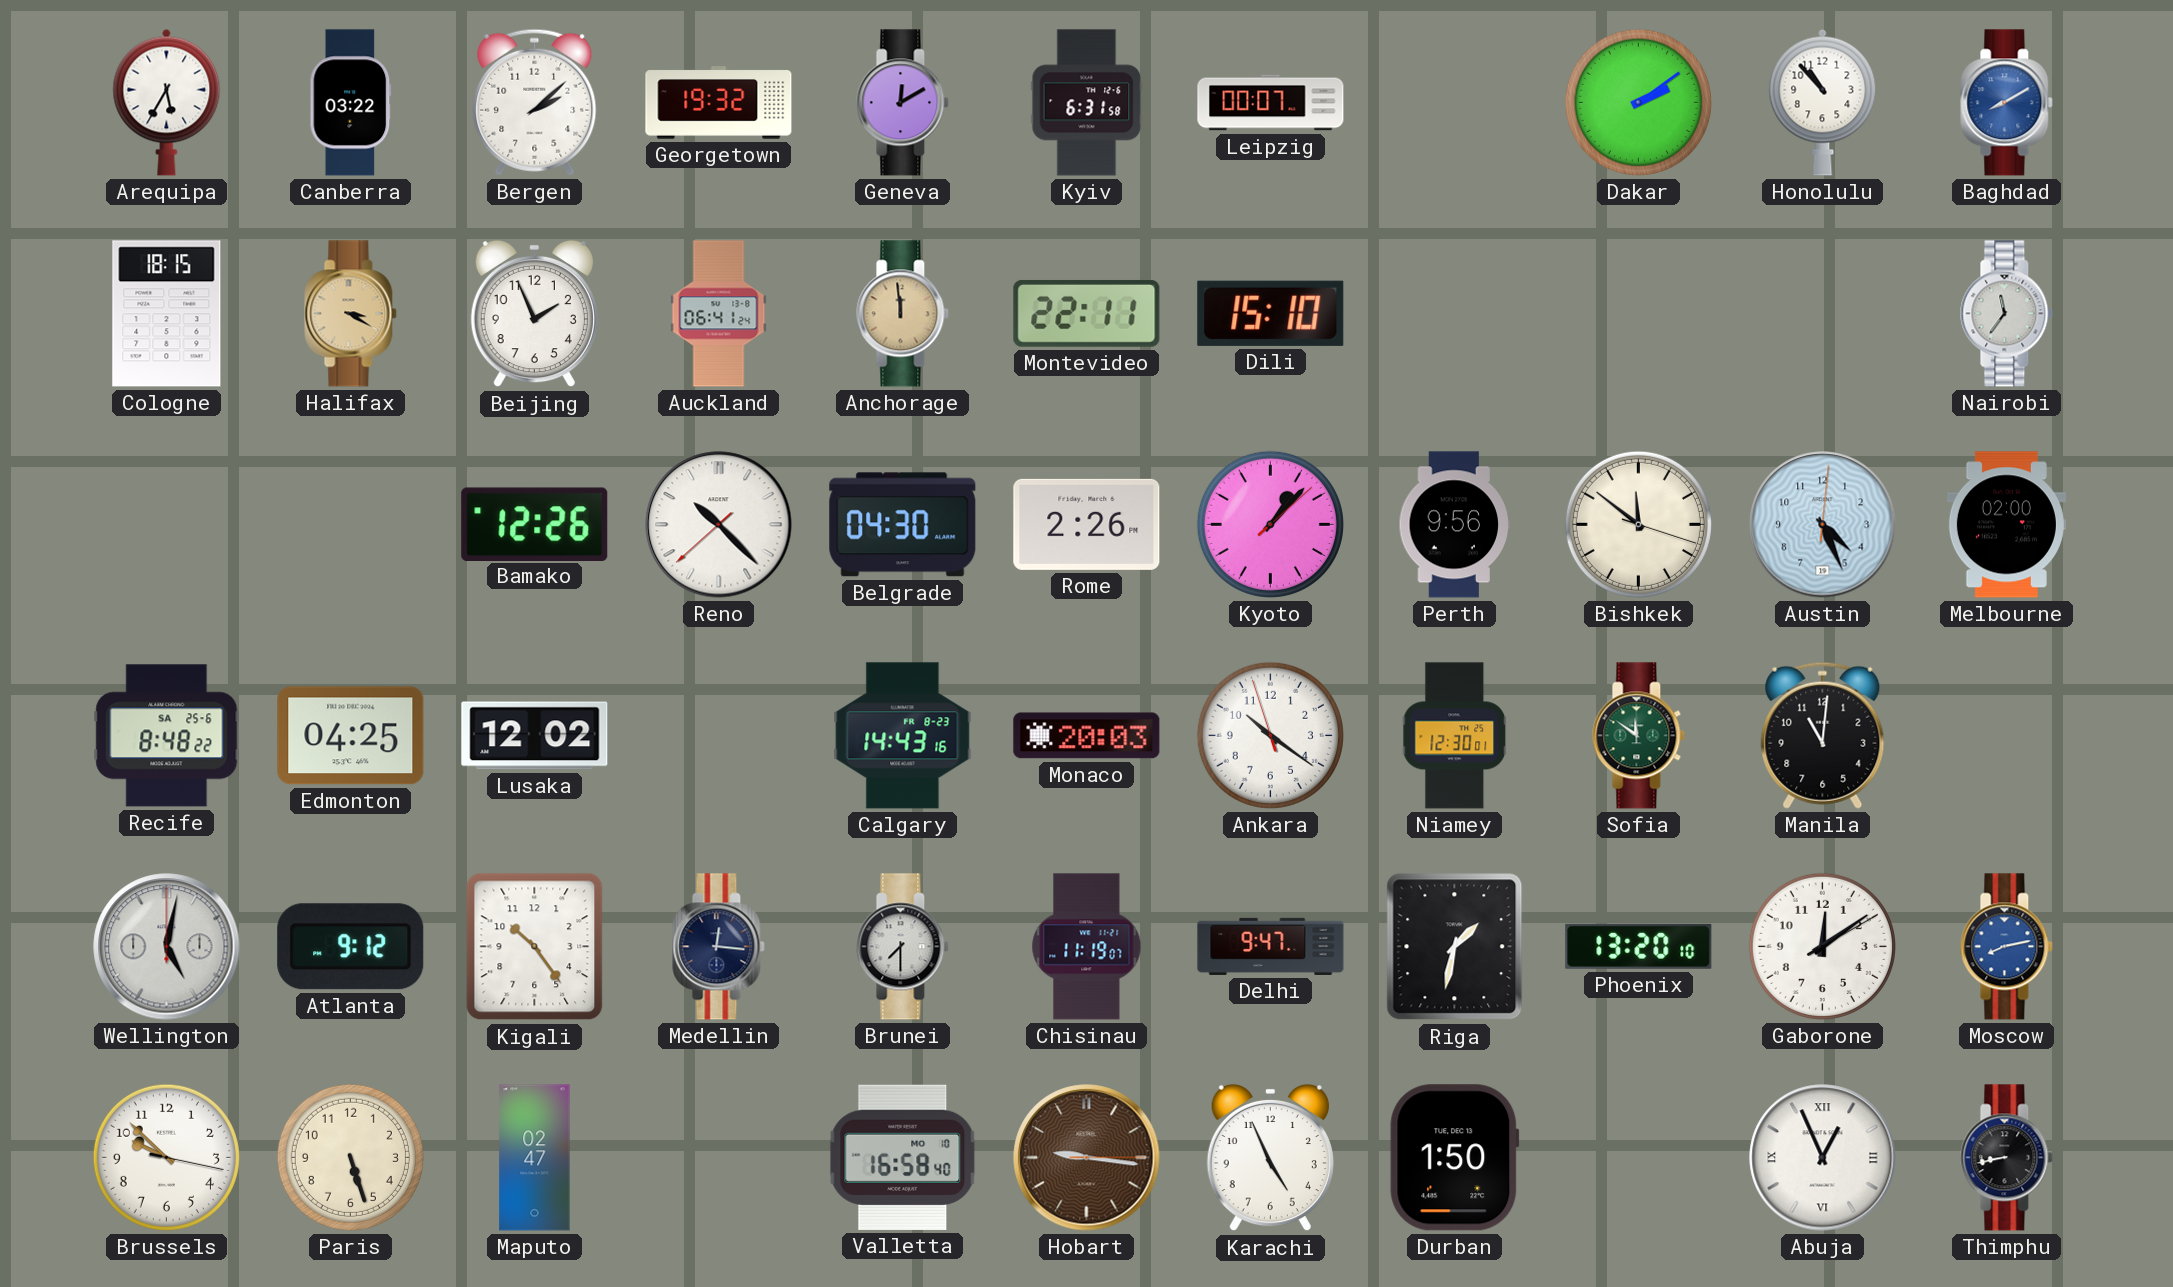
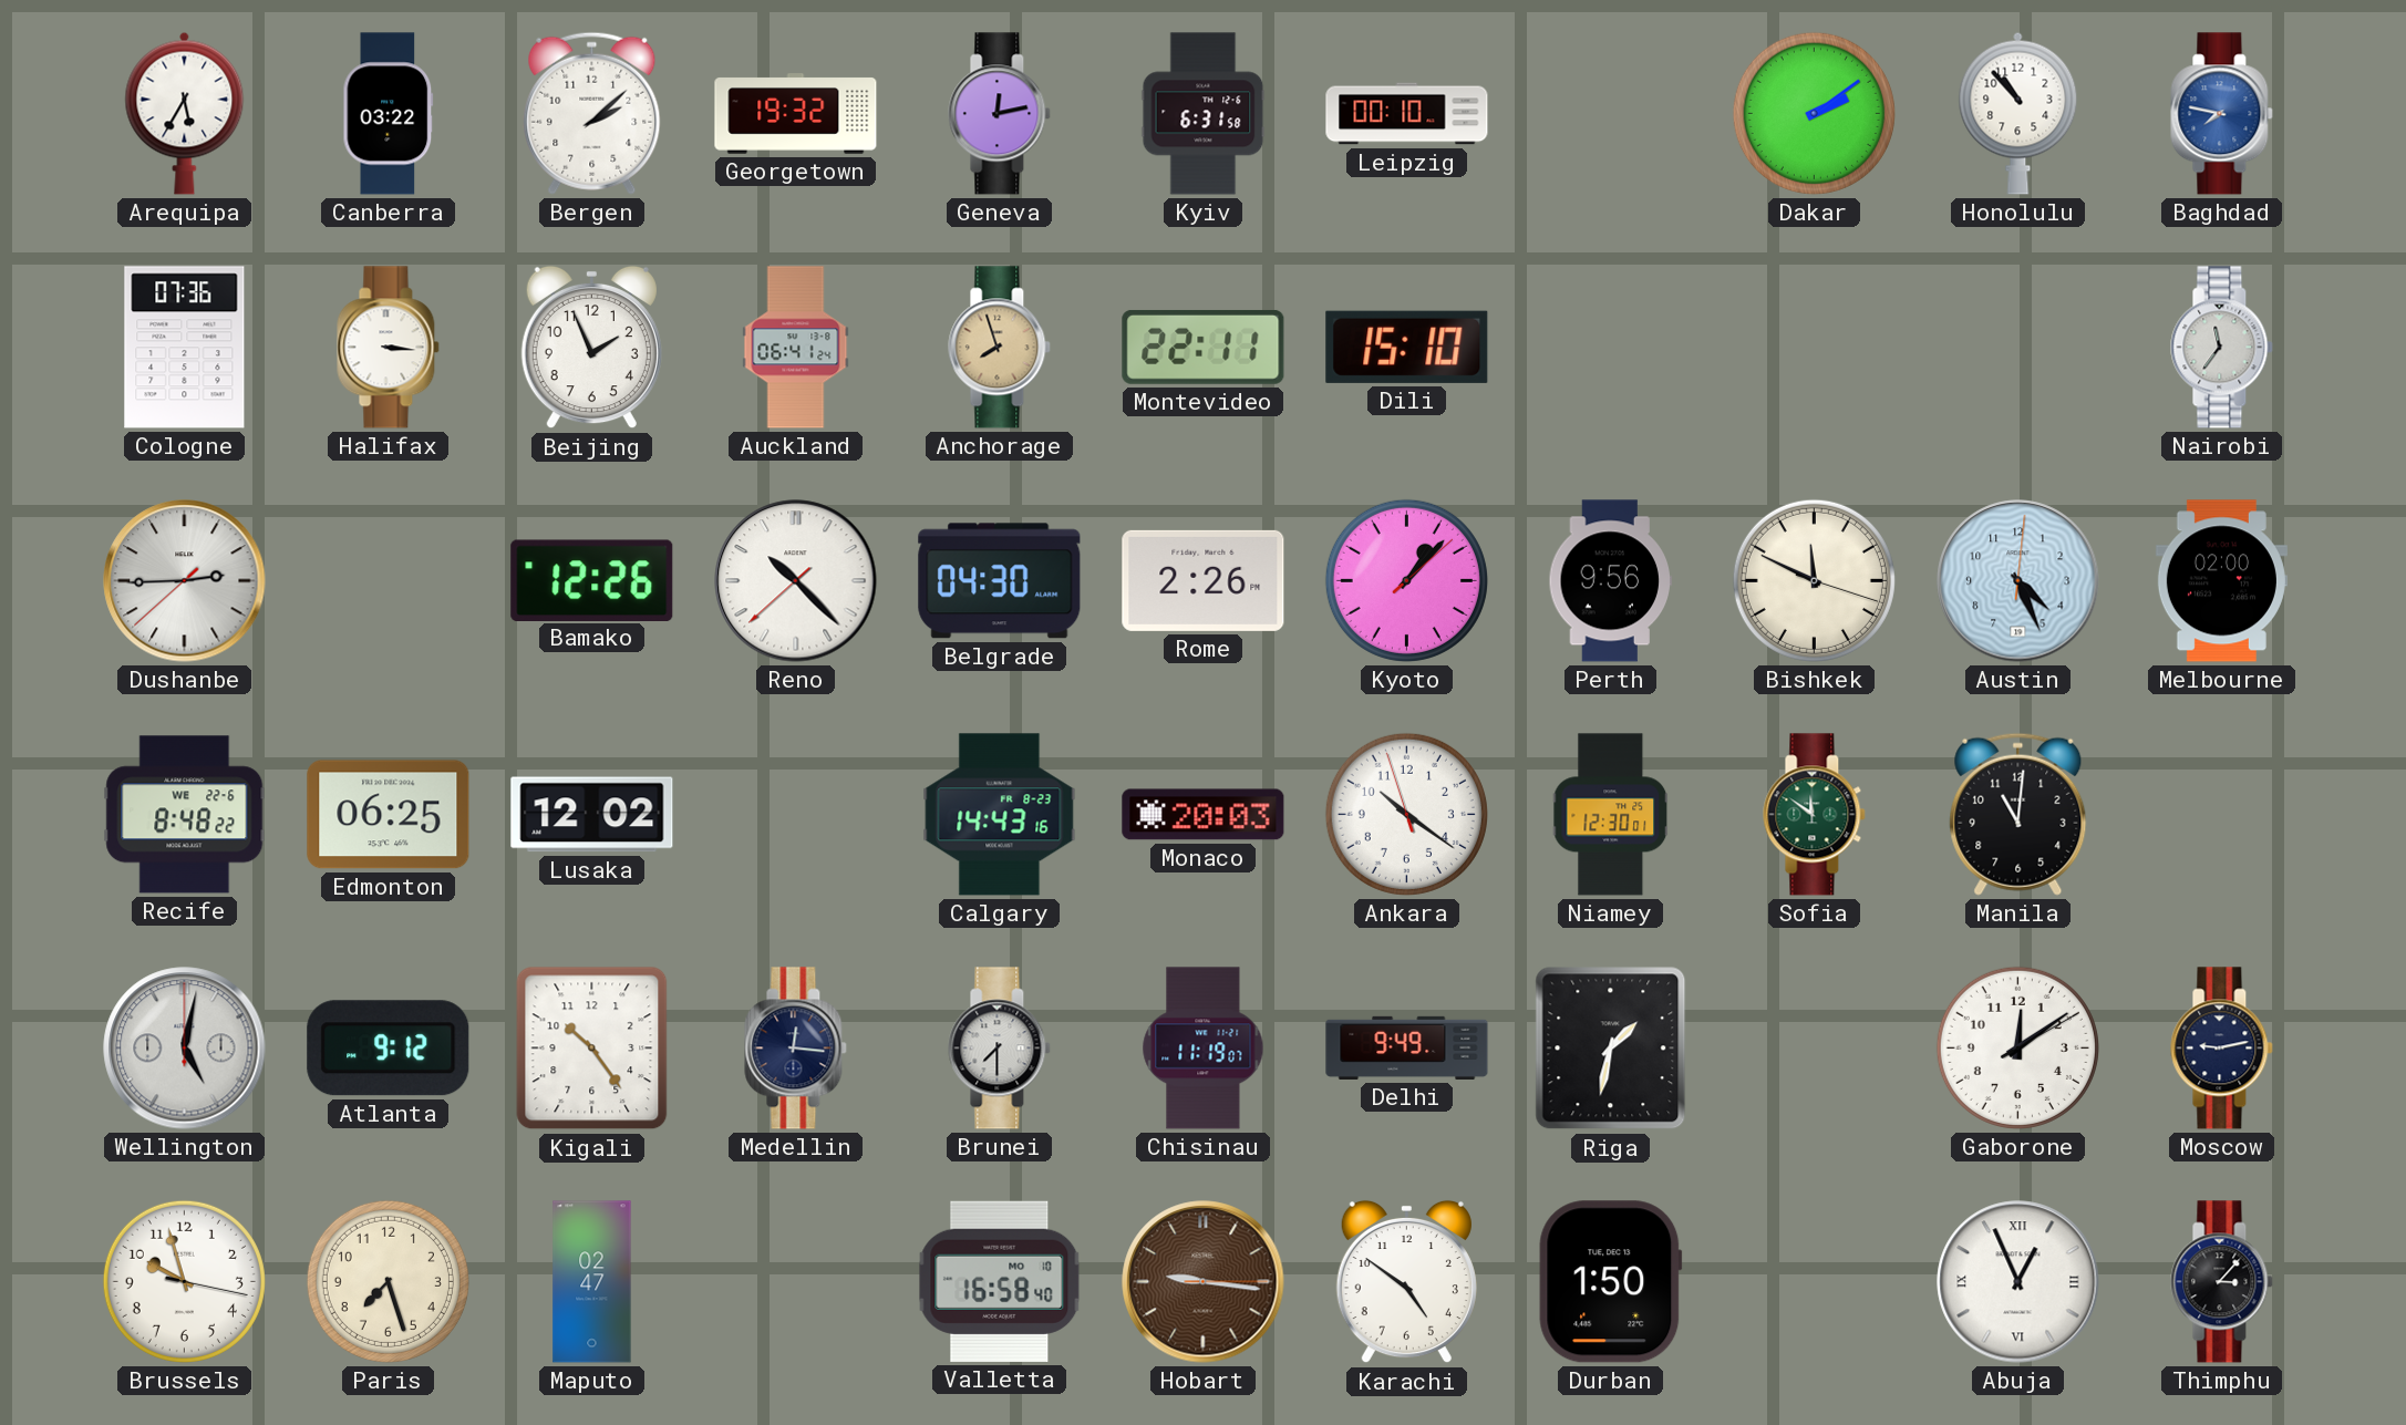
Geneva: 12:10 -> 12:13
Leipzig: 00:07 -> 00:10
Baghdad: 8:10 -> 7:47
Cologne: 18:15 -> 07:36
Halifax: 3:20 -> 3:16
Halifax dial: champagne -> white
Anchorage: 11:59 -> 7:57
Dushanbe: none -> 2:44
Bishkek: 11:51 -> 11:49
Recife date: SA 25-6 -> WE 22-6
Edmonton: 04:25 -> 06:25
Delhi: 9:47 -> 9:49
Phoenix: 13:20 -> none
Moscow: 8:13 -> 9:13
Moscow dial: blue -> navy
Brussels: 9:52 -> 9:57
Paris: 5:27 -> 7:27
Karachi: 4:56 -> 4:51
Thimphu: 8:43 -> 3:07
